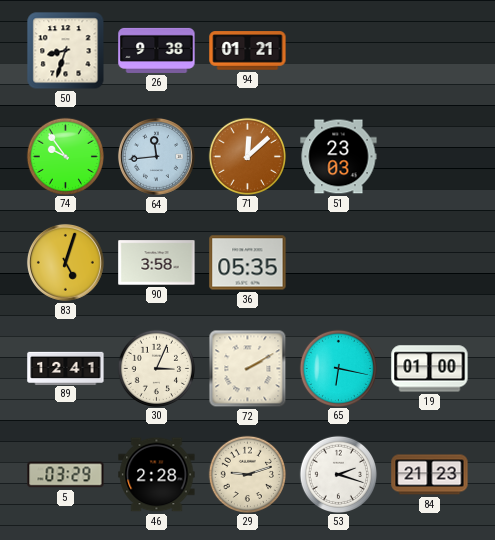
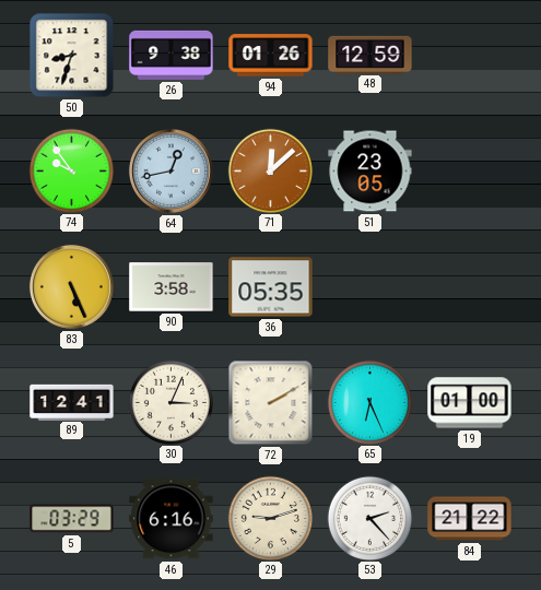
94: 01:21 -> 01:26
48: none -> 12:59
64: 11:44 -> 12:43
51: 23:03 -> 23:05
83: 5:03 -> 5:26
65: 6:17 -> 6:26
46: 2:28 -> 6:16
53: 2:18 -> 2:23
84: 21:23 -> 21:22
